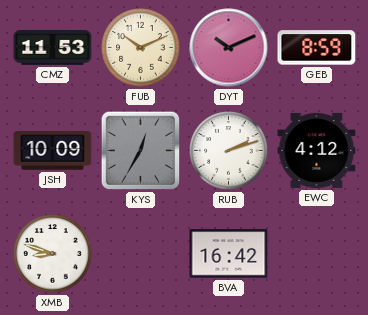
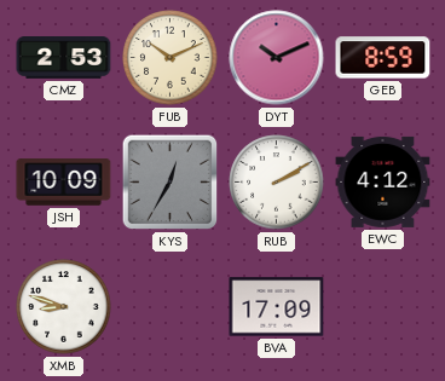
CMZ: 11:53 -> 2:53
RUB: 2:12 -> 2:10
BVA: 16:42 -> 17:09
